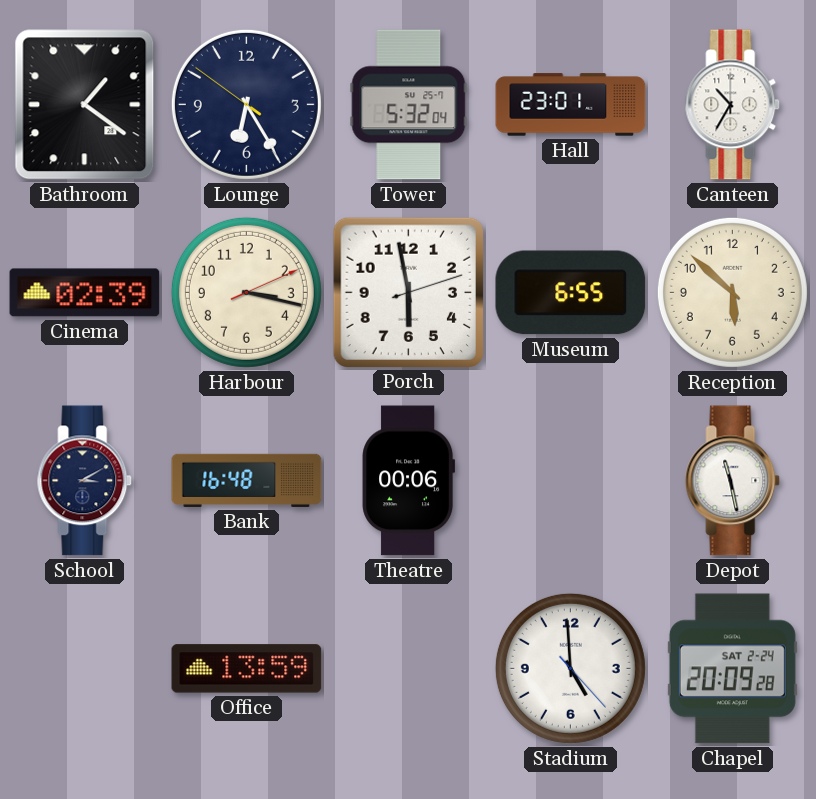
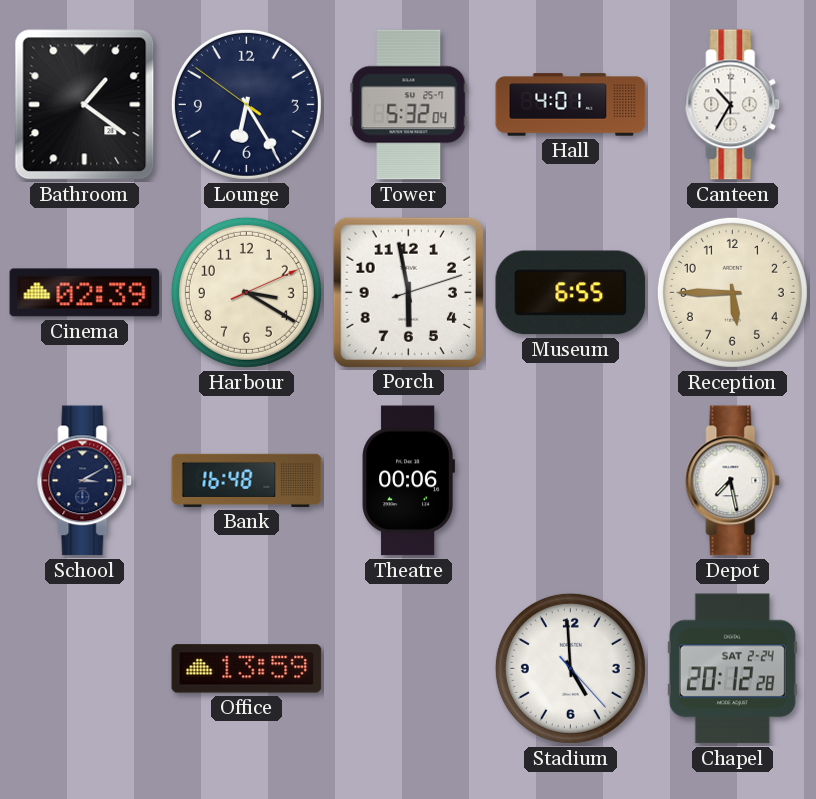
Hall: 23:01 -> 4:01
Harbour: 3:17 -> 3:20
Reception: 5:52 -> 5:45
Depot: 11:28 -> 7:28
Chapel: 20:09 -> 20:12
